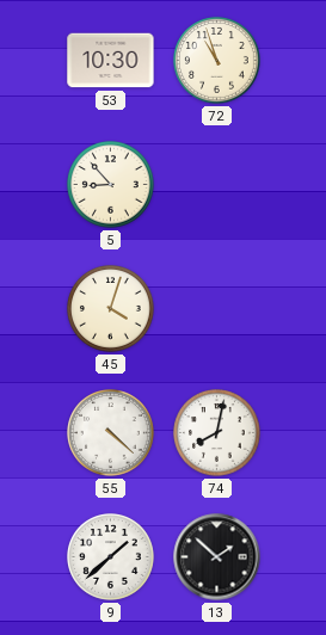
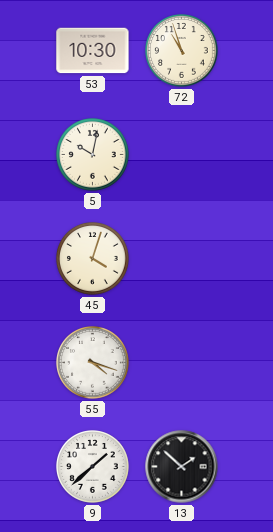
5: 8:53 -> 10:02
55: 4:22 -> 4:18
74: 8:02 -> none
